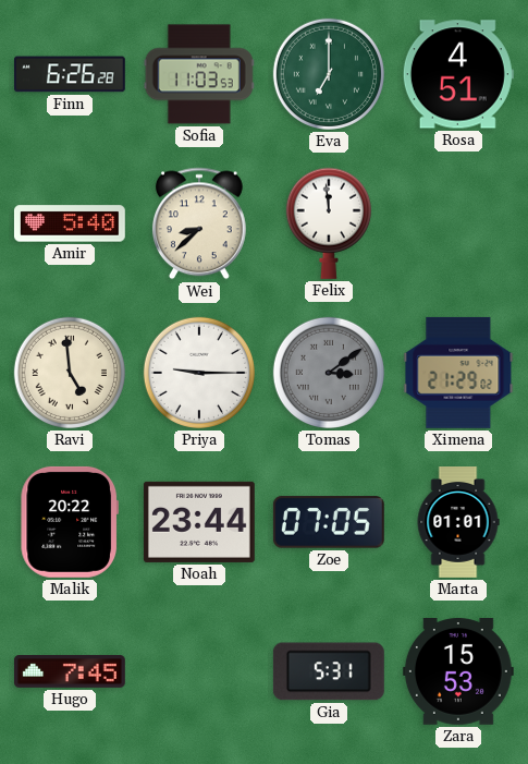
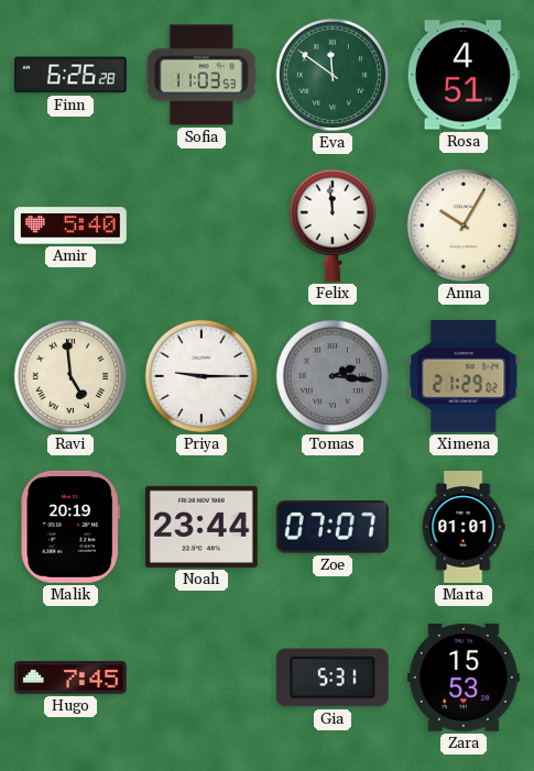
Eva: 7:00 -> 11:51
Wei: 8:38 -> none
Anna: none -> 10:05
Tomas: 3:09 -> 2:16
Malik: 20:22 -> 20:19
Zoe: 07:05 -> 07:07
